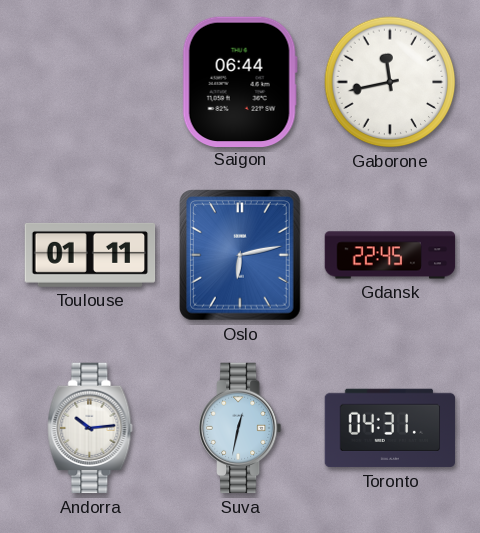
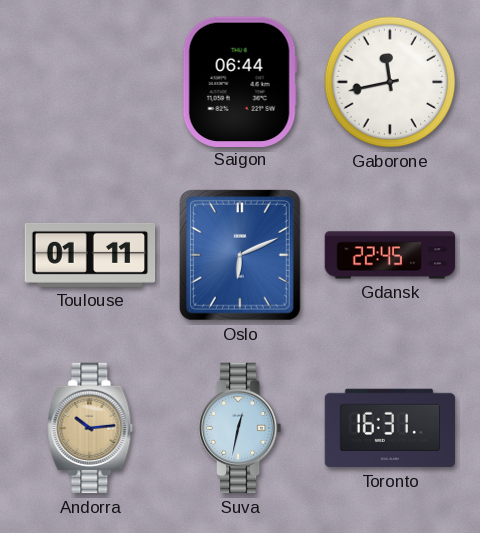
Oslo: 6:13 -> 6:11
Andorra dial: white -> champagne
Toronto: 04:31 -> 16:31
